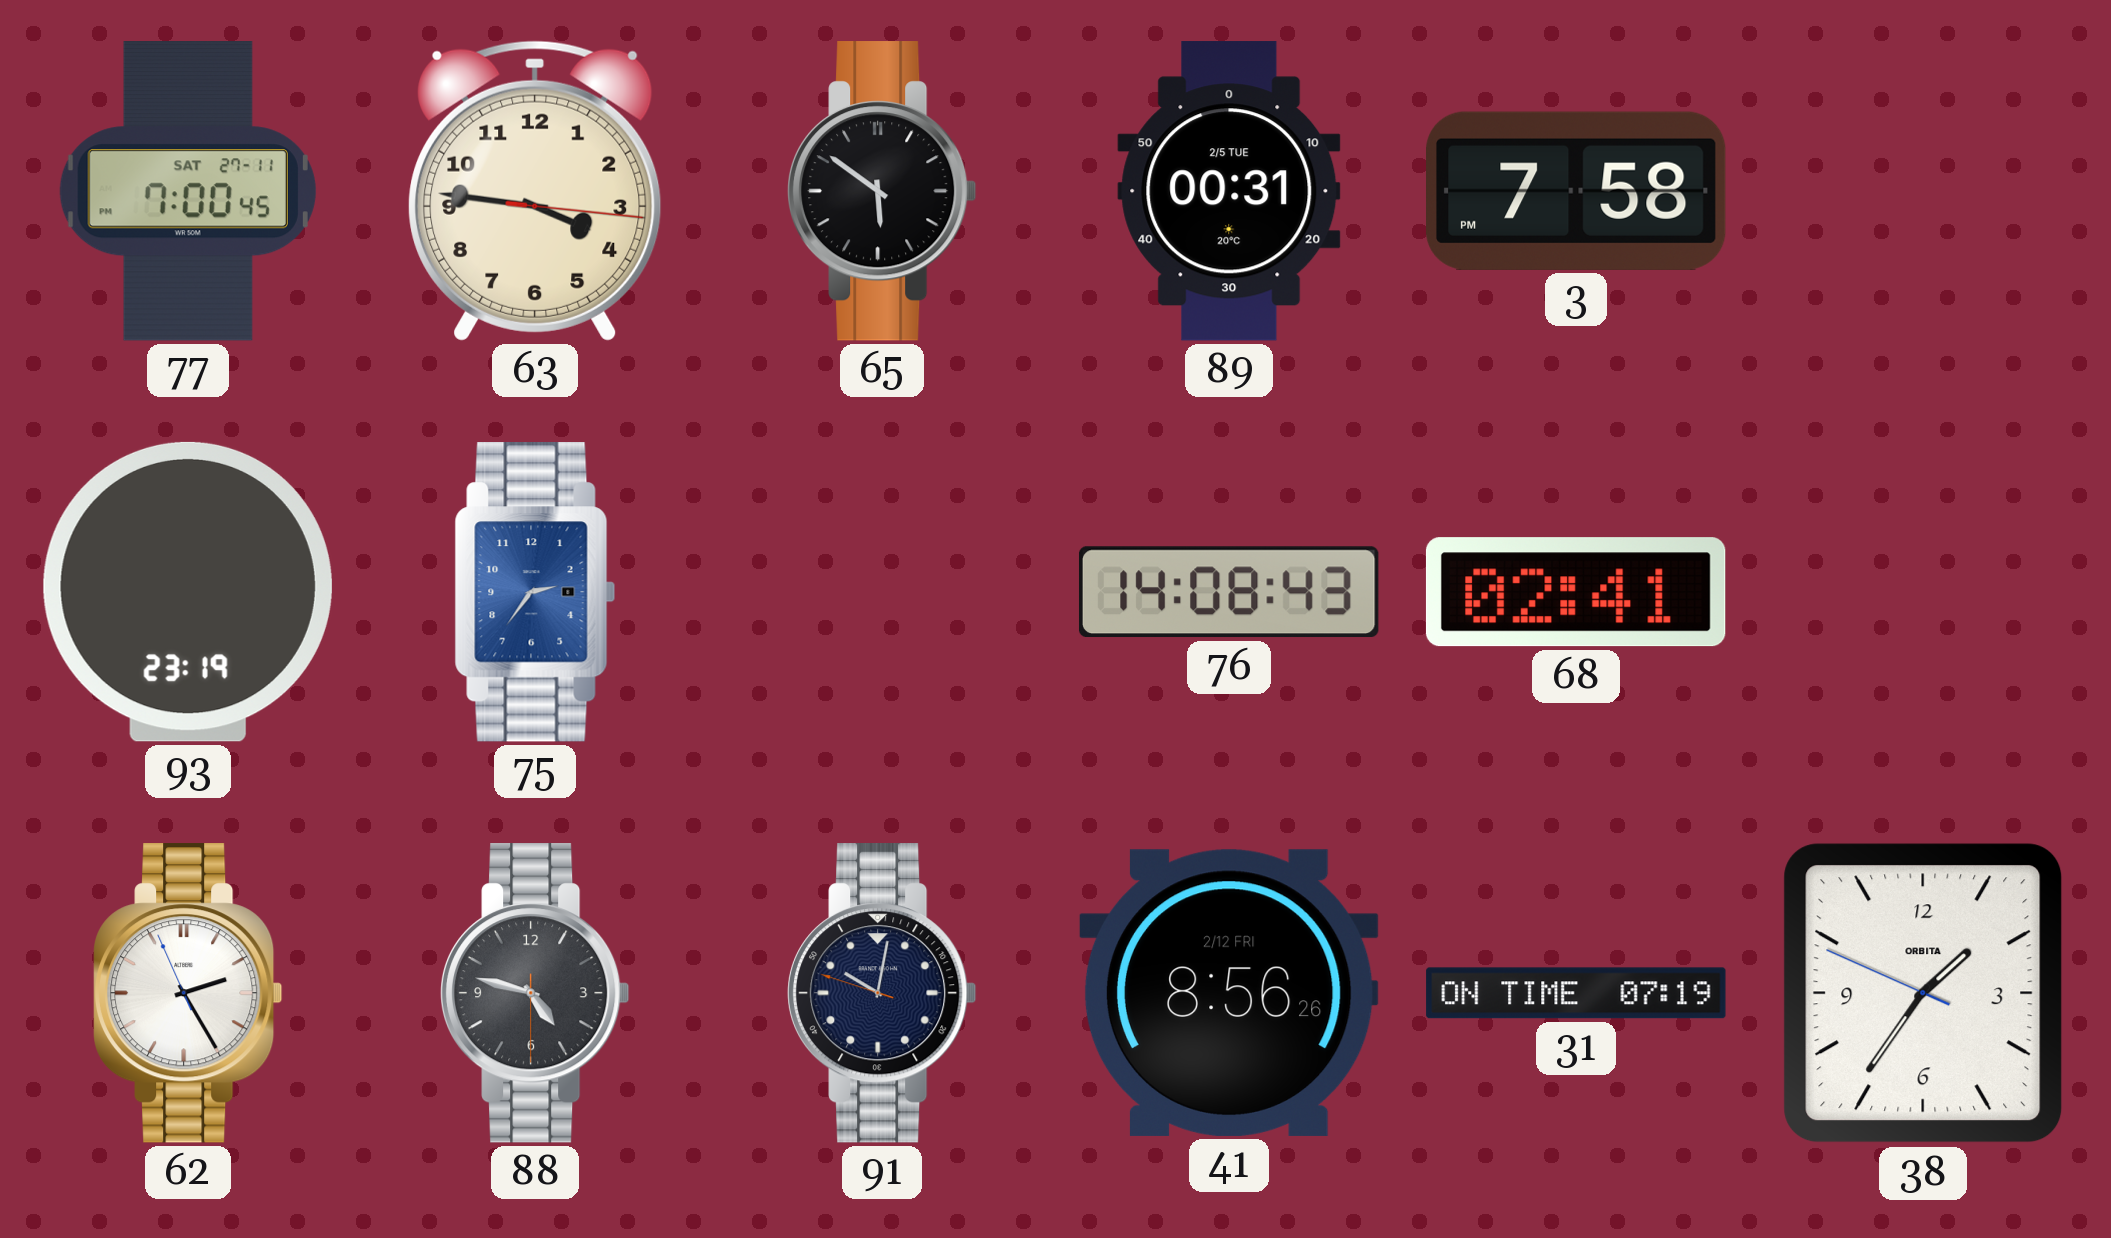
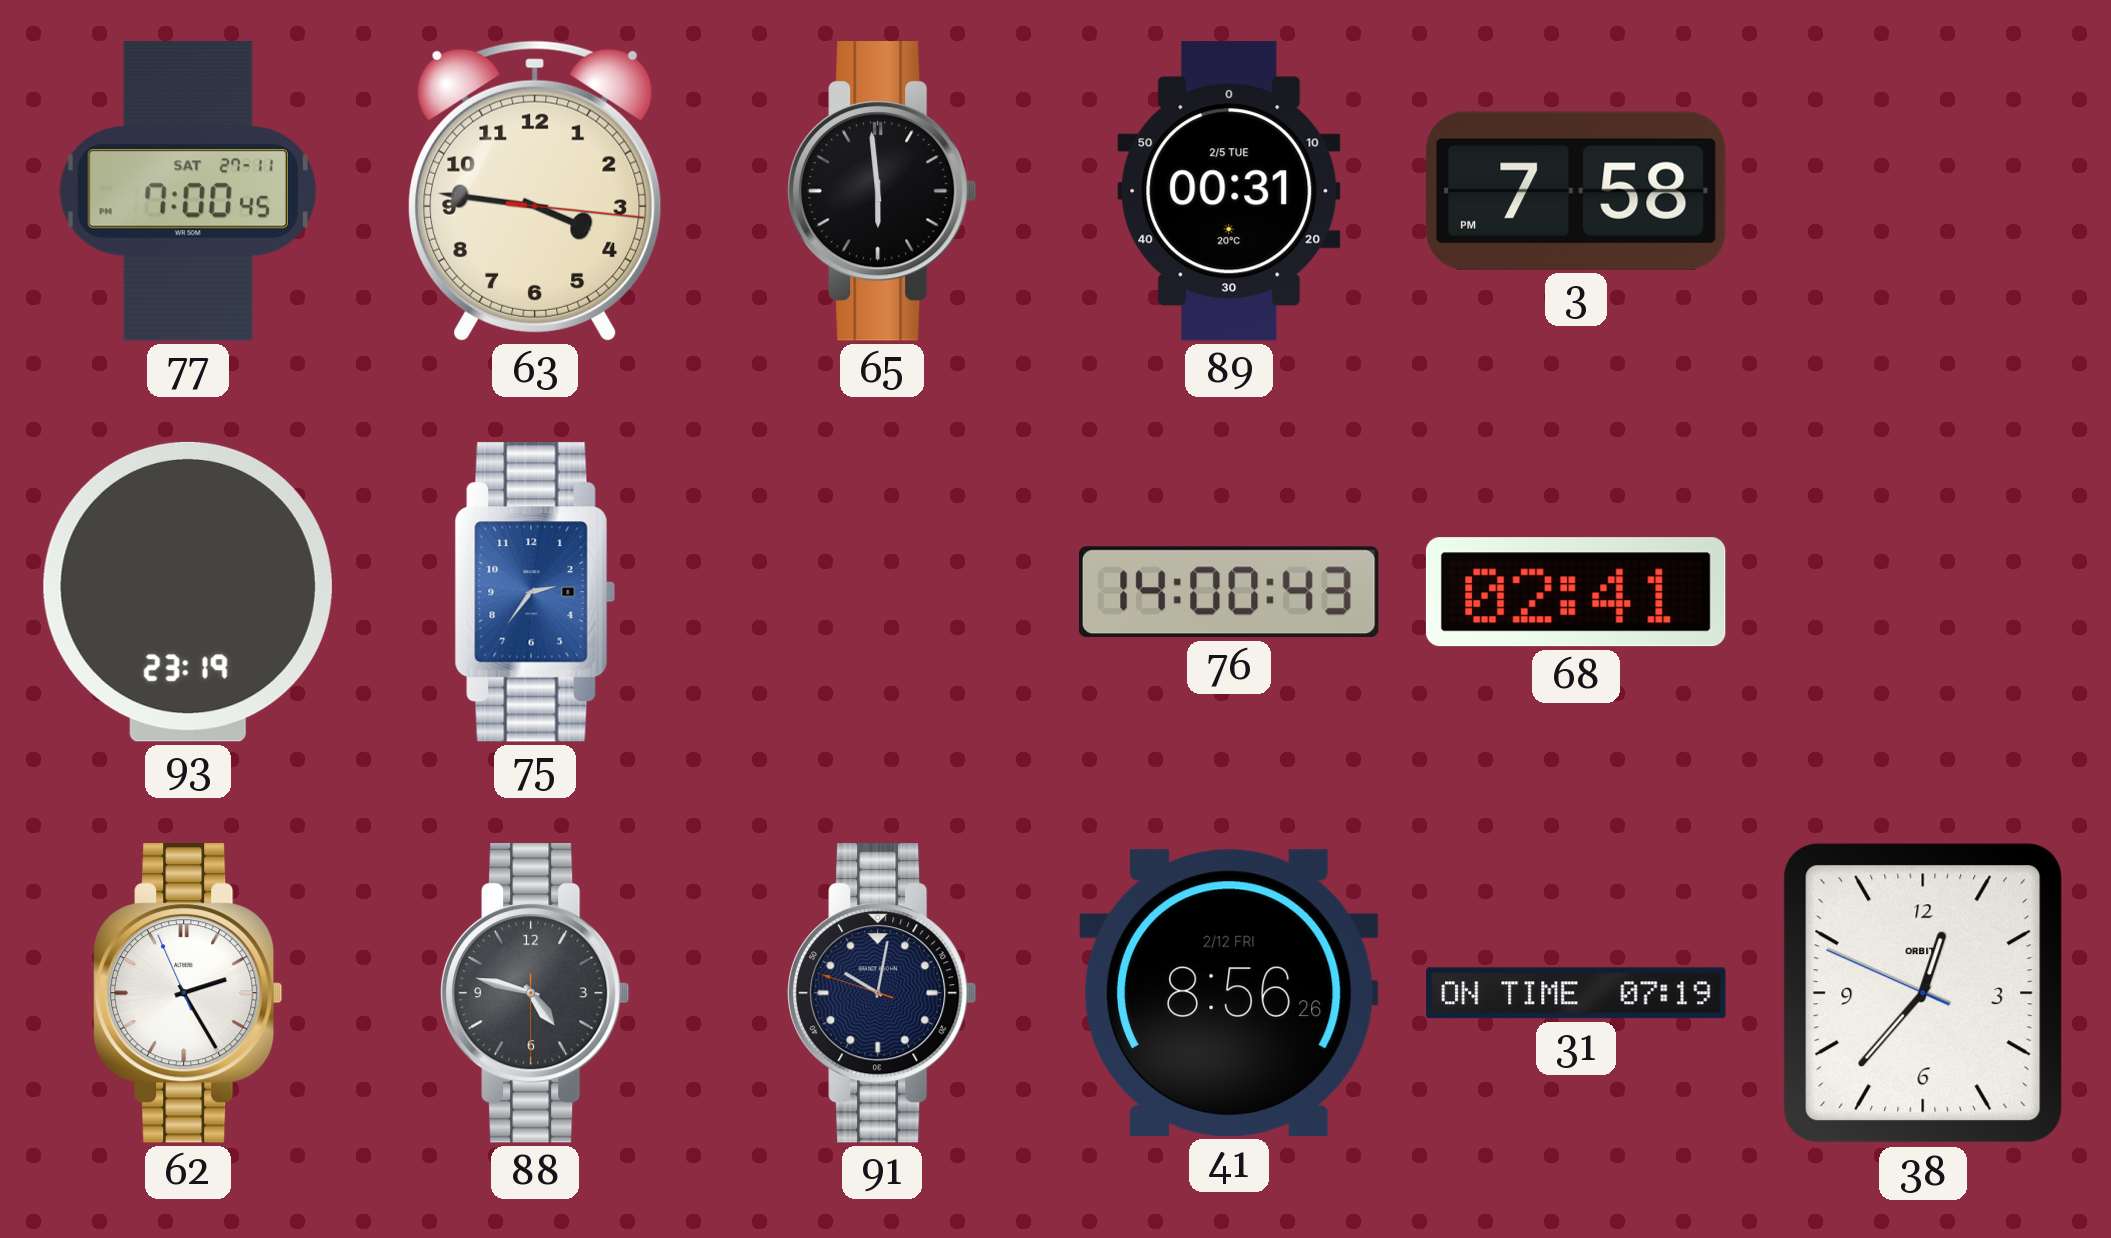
65: 5:51 -> 5:59
76: 14:08 -> 14:00
38: 1:35 -> 12:36
